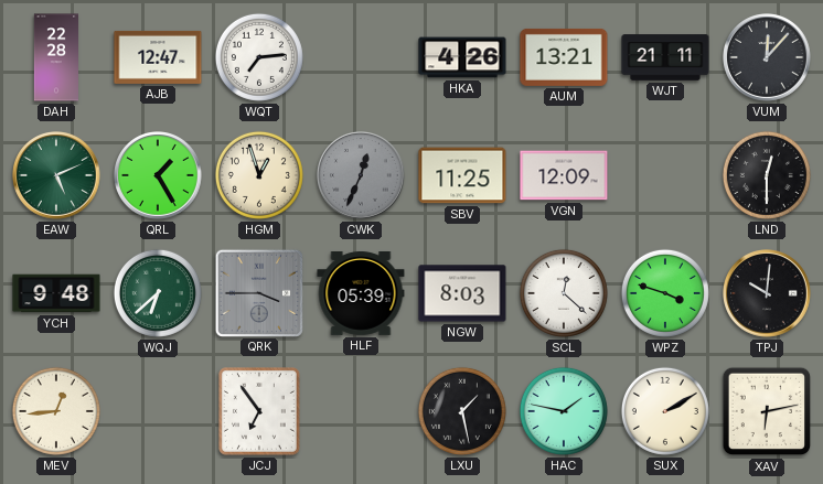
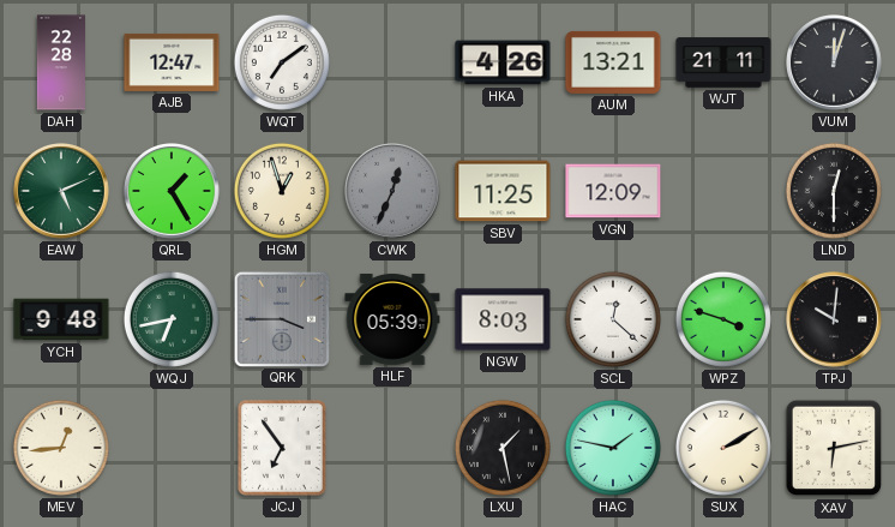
WQT: 7:14 -> 7:09
VUM: 12:07 -> 12:03
WQJ: 6:38 -> 6:43
